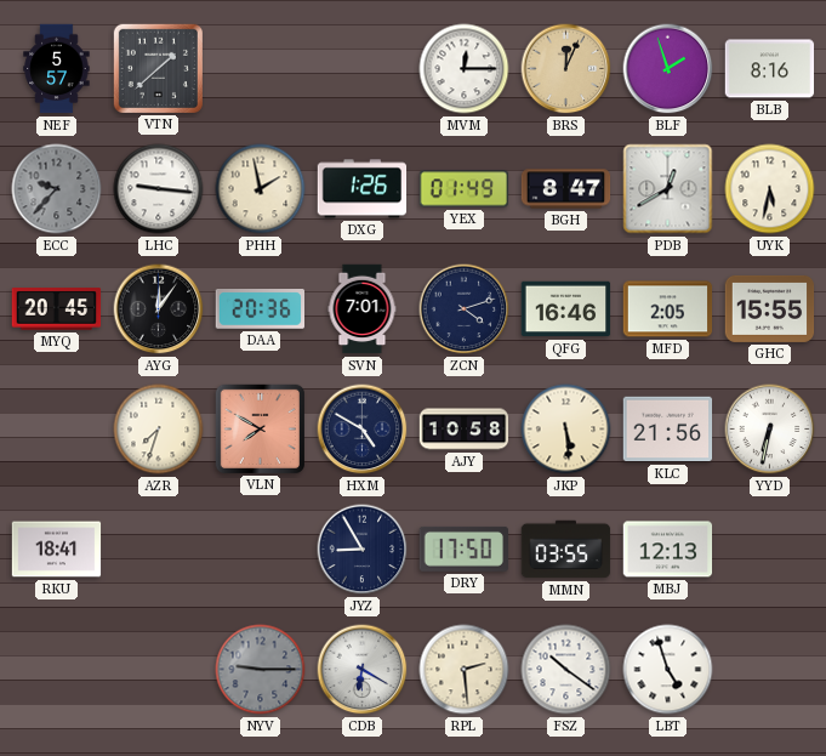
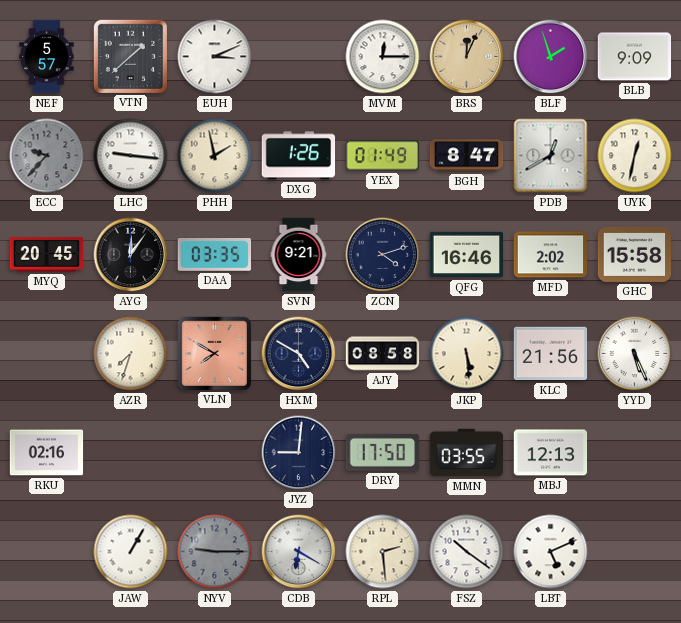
EUH: none -> 3:11
BLB: 8:16 -> 9:09
UYK: 5:32 -> 12:32
DAA: 20:36 -> 03:35
SVN: 7:01 -> 9:21
MFD: 2:05 -> 2:02
GHC: 15:55 -> 15:58
AJY: 10:58 -> 08:58
YYD: 6:32 -> 5:26
RKU: 18:41 -> 02:16
JYZ: 8:55 -> 9:01
JAW: none -> 1:05
LBT: 4:57 -> 5:11
